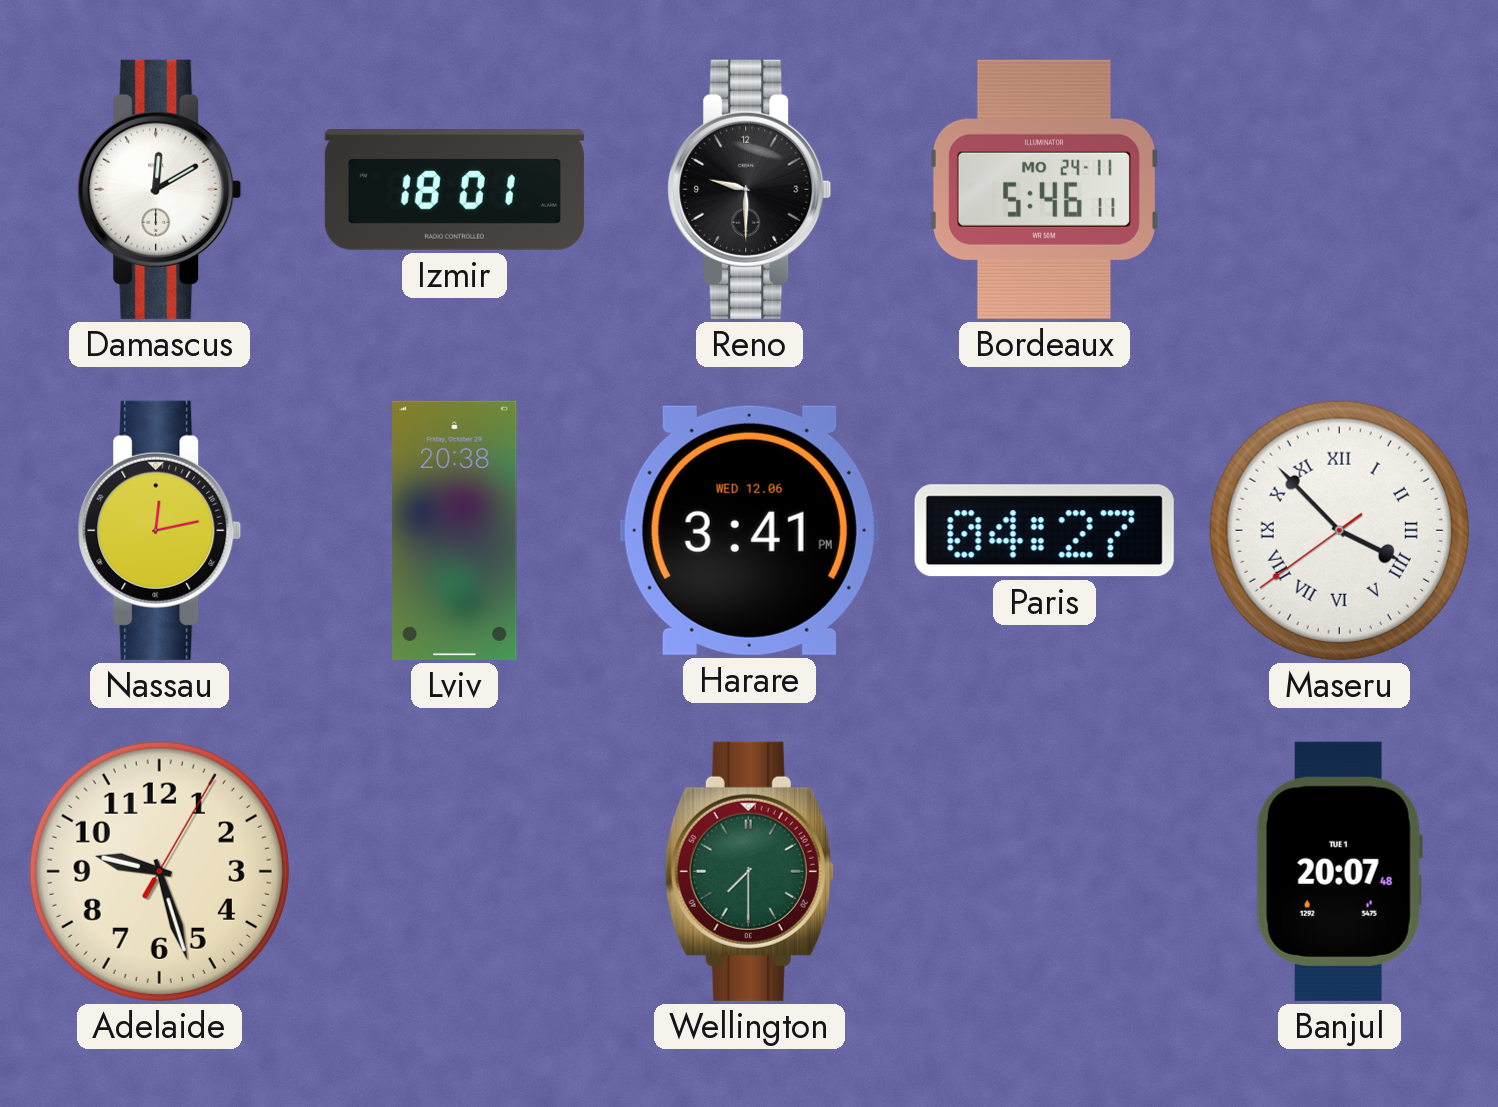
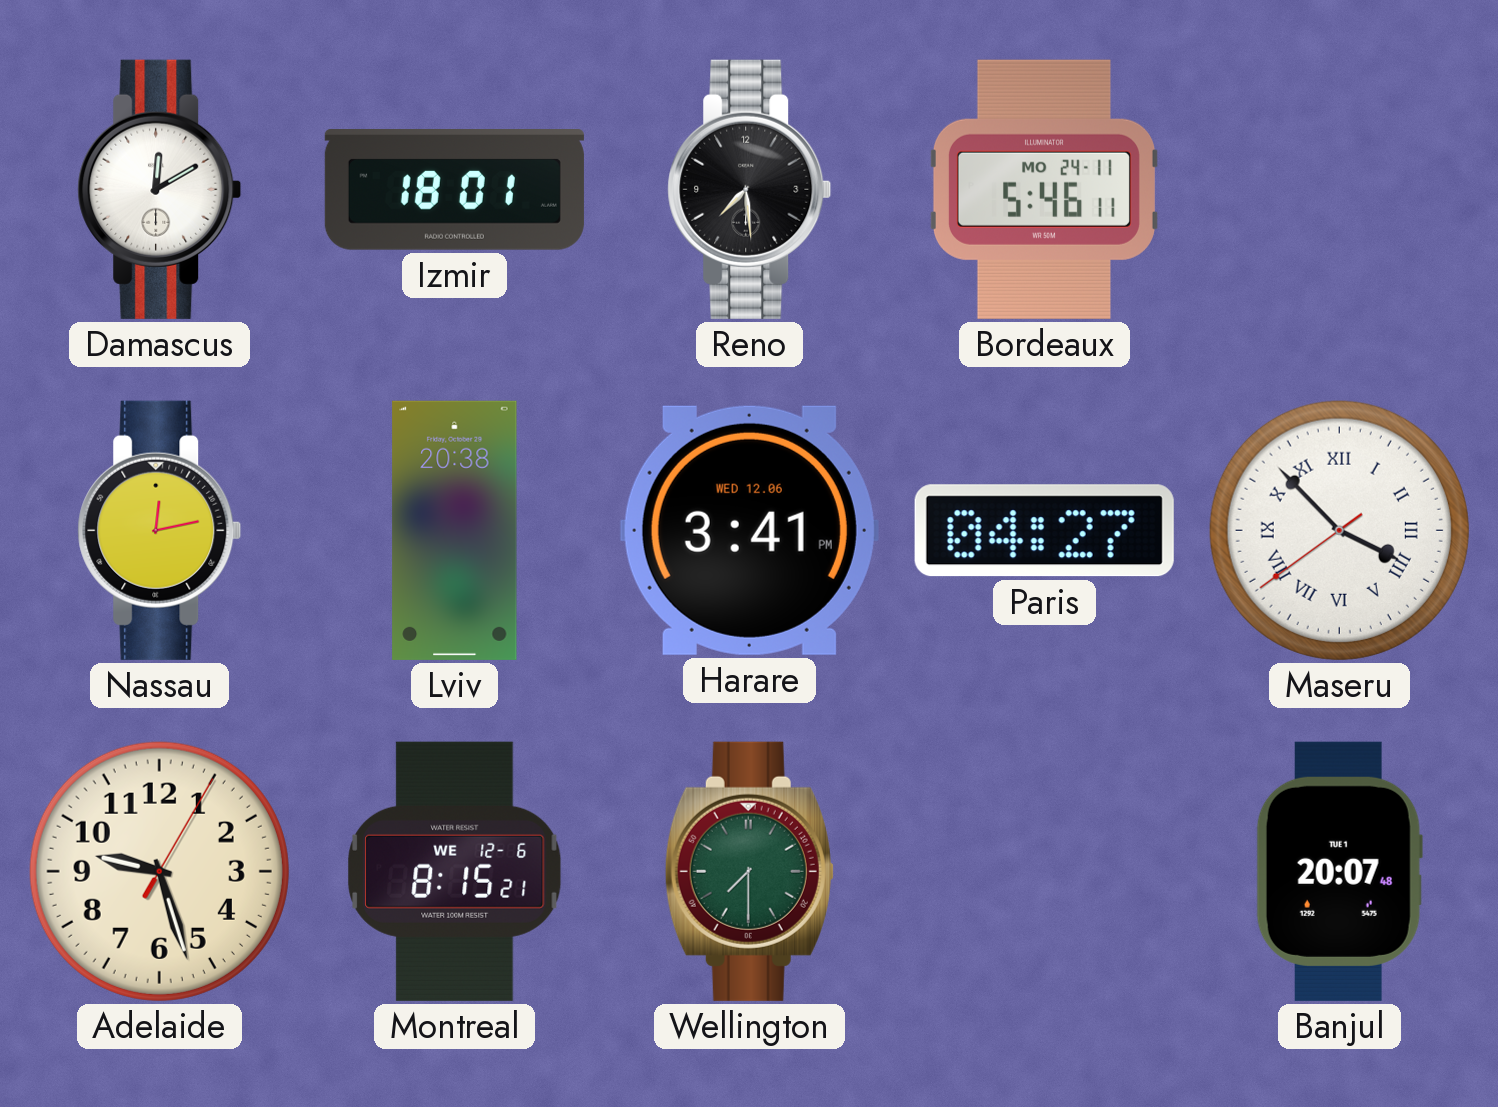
Reno: 9:30 -> 7:29
Montreal: none -> 8:15
